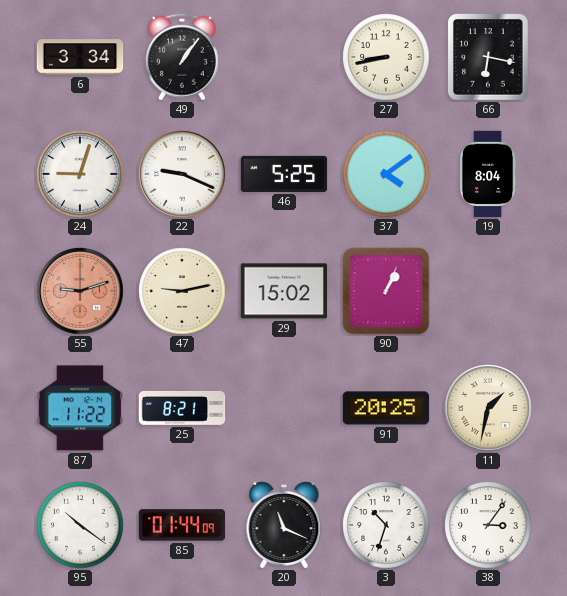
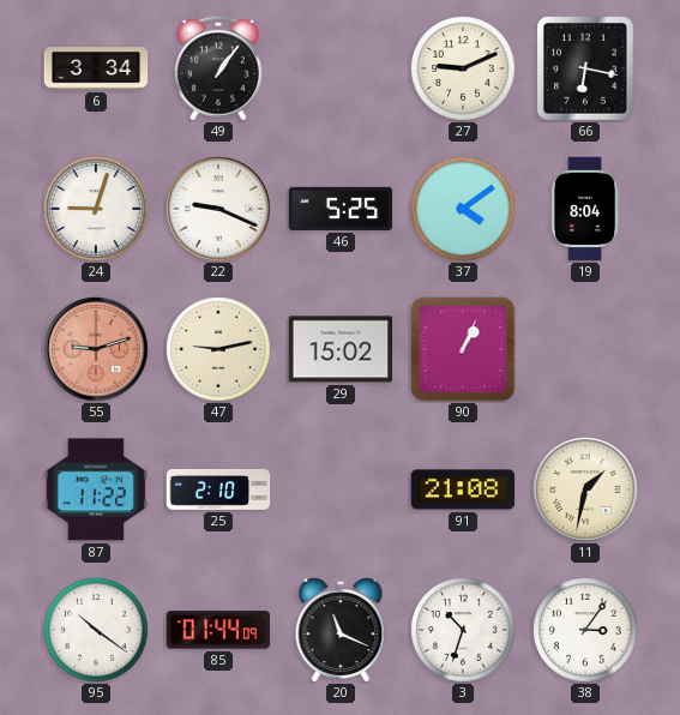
27: 8:43 -> 9:11
25: 8:21 -> 2:10
91: 20:25 -> 21:08
